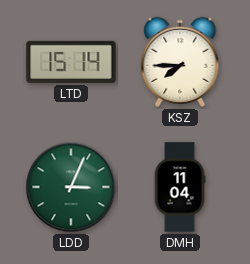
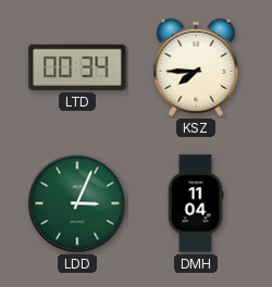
LTD: 15:14 -> 00:34
